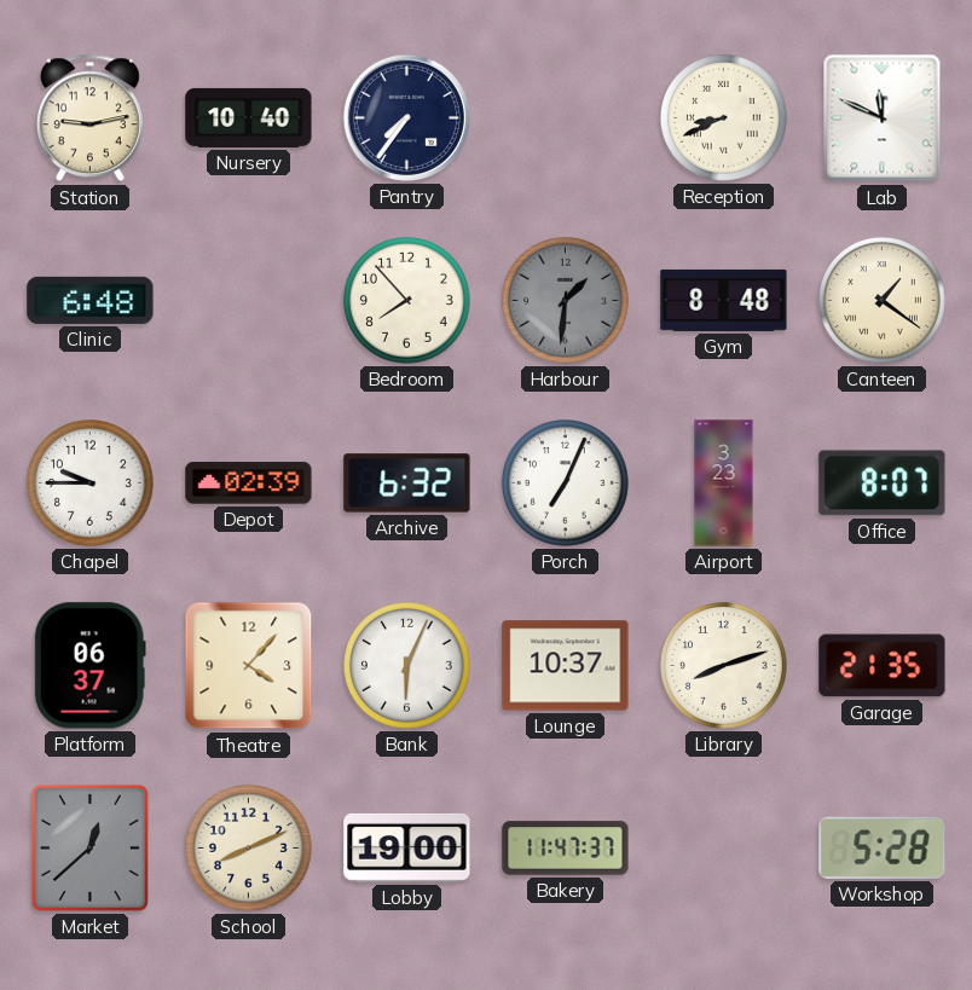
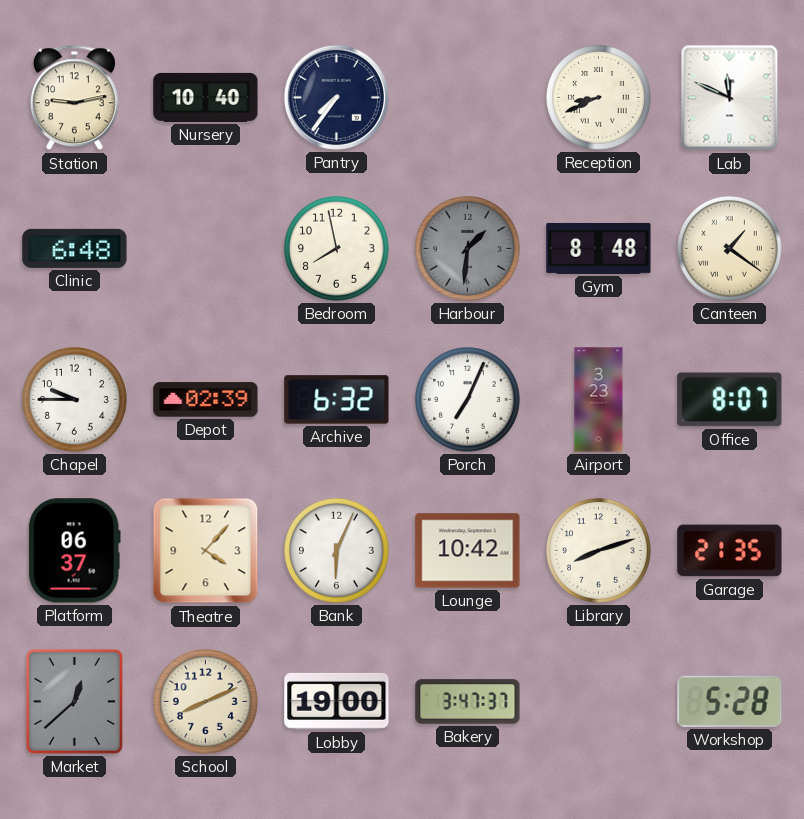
Bedroom: 7:53 -> 7:58
Lounge: 10:37 -> 10:42
Bakery: 11:47 -> 3:47
